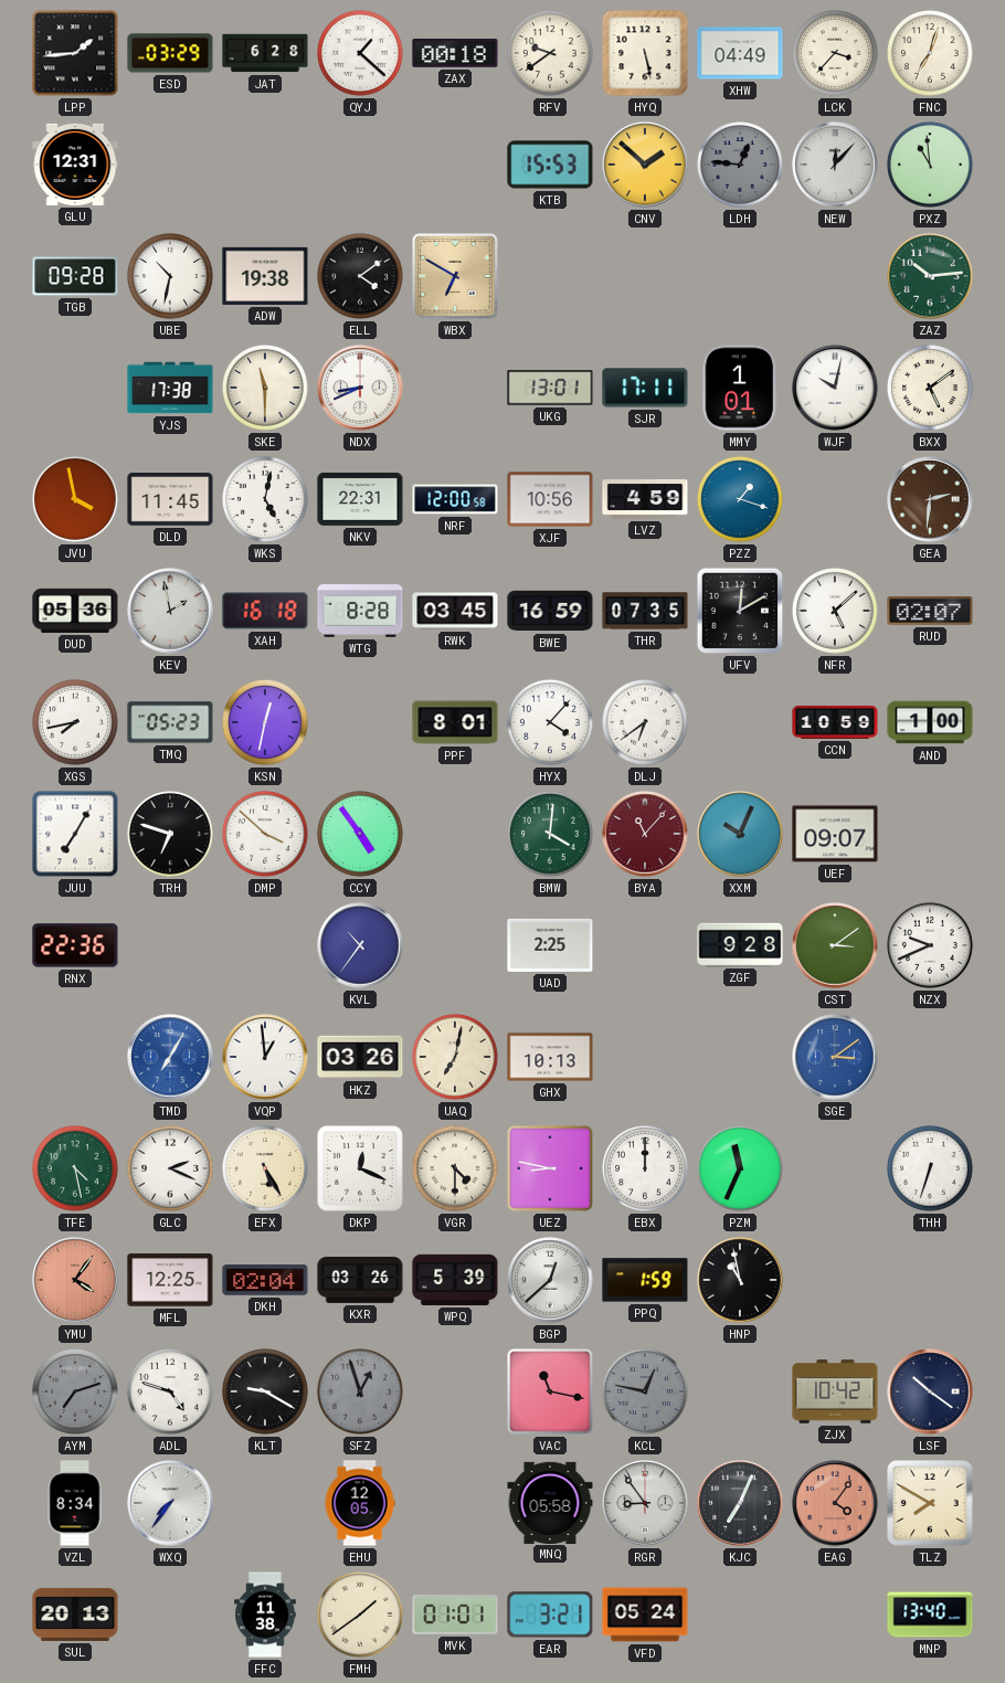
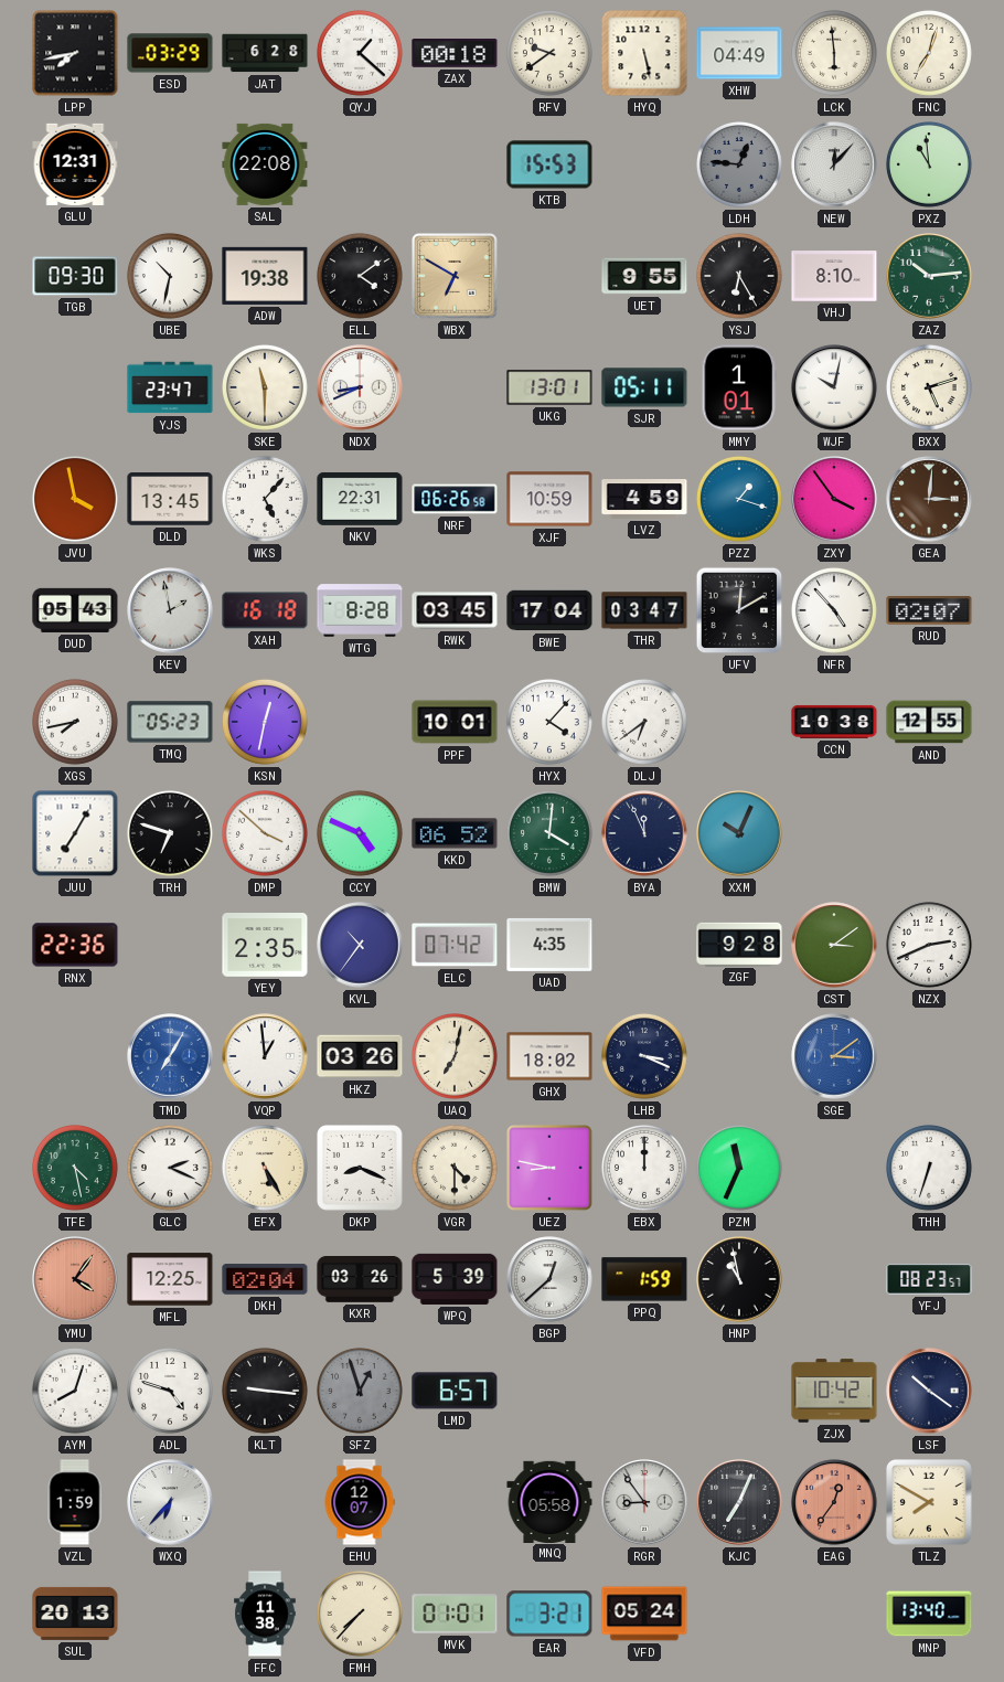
LPP: 1:44 -> 7:43
LCK: 3:37 -> 5:59
SAL: none -> 22:08
CNV: 1:52 -> none
TGB: 09:28 -> 09:30
UET: none -> 9:55
YSJ: none -> 6:25
VHJ: none -> 8:10
YJS: 17:38 -> 23:47
SJR: 17:11 -> 05:11
BXX: 5:09 -> 5:12
DLD: 11:45 -> 13:45
WKS: 5:02 -> 5:07
NRF: 12:00 -> 06:26
XJF: 10:56 -> 10:59
ZXY: none -> 3:54
GEA: 2:31 -> 3:01
DUD: 05:36 -> 05:43
BWE: 16:59 -> 17:04
THR: 07:35 -> 03:47
NFR: 5:08 -> 4:53
PPF: 8:01 -> 10:01
CCN: 10:59 -> 10:38
AND: 1:00 -> 12:55
CCY: 4:54 -> 4:49
KKD: none -> 06:52
BYA: 11:07 -> 11:56
BYA dial: burgundy -> navy
UEF: 09:07 -> none
YEY: none -> 2:35
ELC: none -> 07:42
UAD: 2:25 -> 4:35
NZX: 9:41 -> 2:41
GHX: 10:13 -> 18:02
LHB: none -> 3:19
DKP: 12:19 -> 8:19
YFJ: none -> 08:23
AYM: 7:12 -> 8:03
AYM dial: grey -> white
KLT: 9:20 -> 9:16
LMD: none -> 6:57
VAC: 11:17 -> none
KCL: 12:47 -> none
VZL: 8:34 -> 1:59
WXQ: 7:36 -> 6:37
EHU: 12:05 -> 12:07
EAG: 4:06 -> 12:36
FMH: 1:39 -> 7:37
